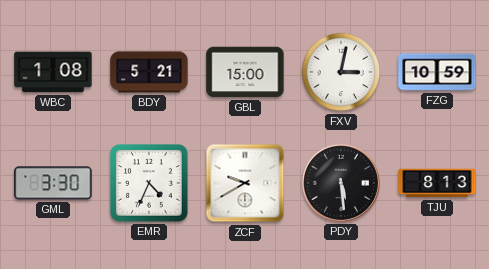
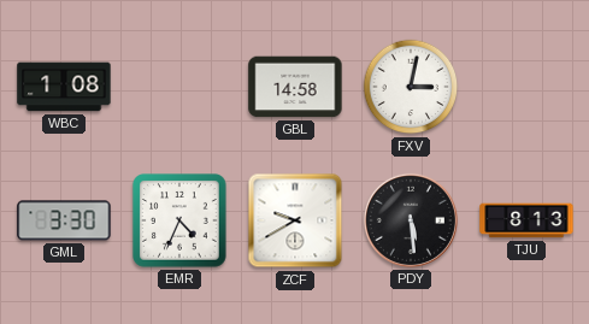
BDY: 5:21 -> none
GBL: 15:00 -> 14:58
FZG: 10:59 -> none
